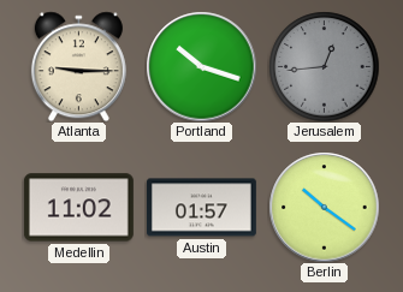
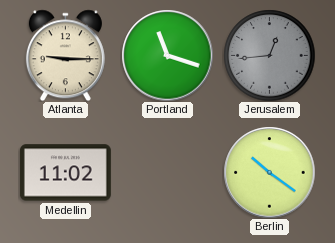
Portland: 10:18 -> 11:18
Austin: 01:57 -> none
